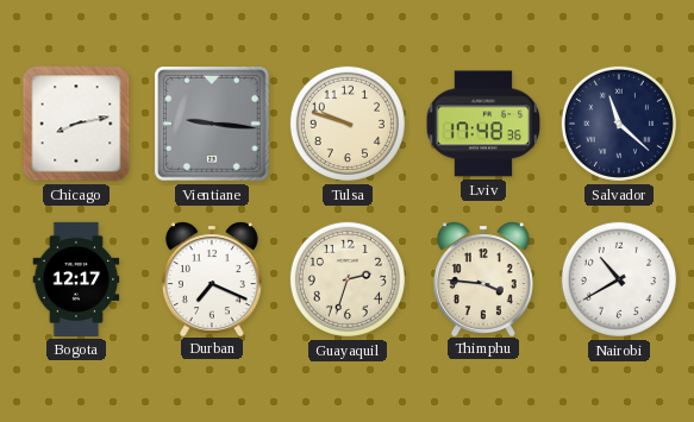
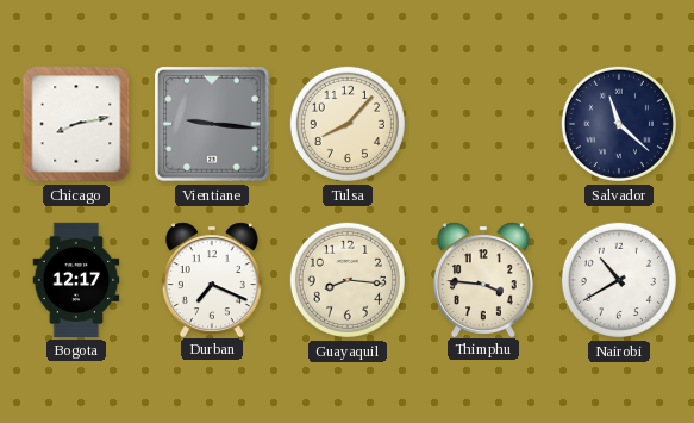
Tulsa: 9:48 -> 8:07
Lviv: 17:48 -> none
Guayaquil: 2:33 -> 8:16
